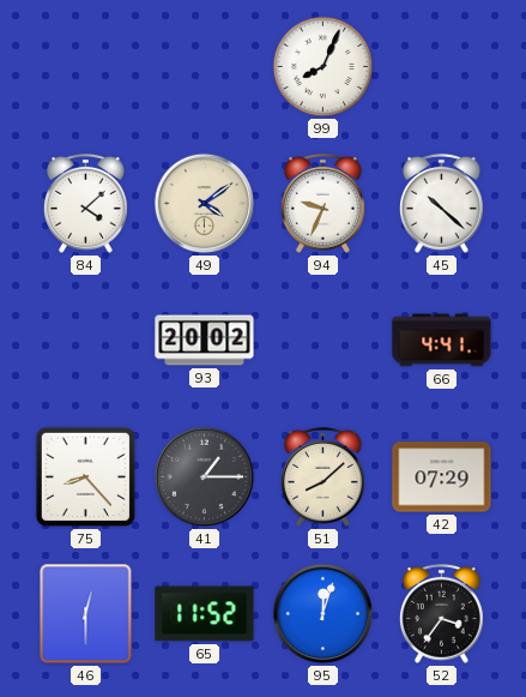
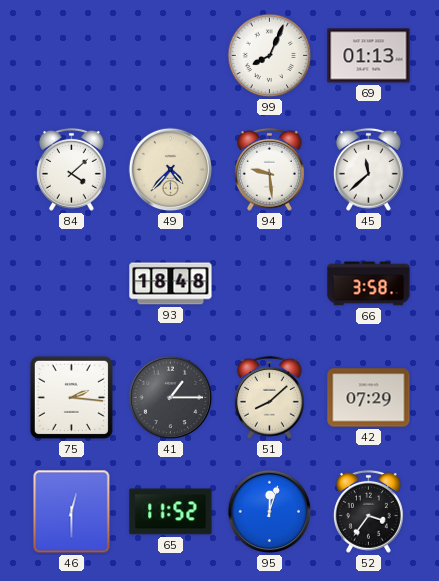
69: none -> 01:13
49: 4:09 -> 4:37
94: 9:34 -> 9:29
45: 10:22 -> 11:38
93: 20:02 -> 18:48
66: 4:41 -> 3:58
75: 8:23 -> 2:16
